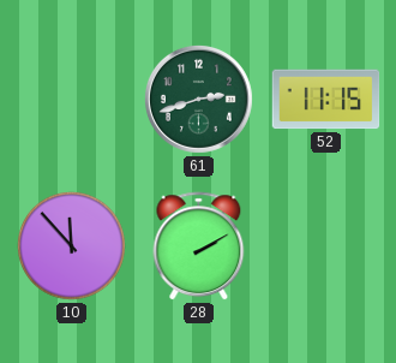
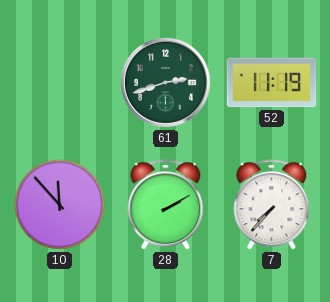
52: 11:15 -> 11:19
7: none -> 7:37
